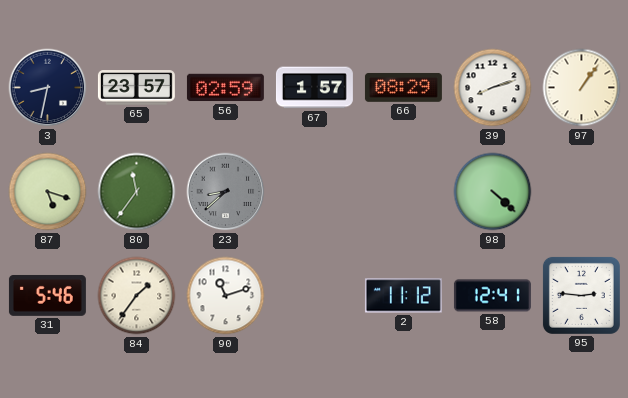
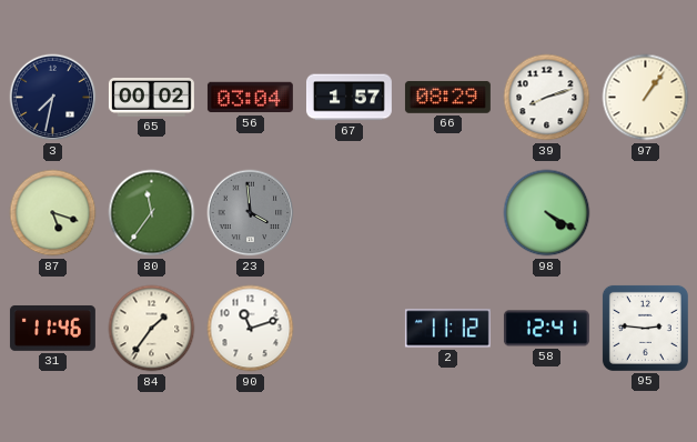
3: 8:32 -> 7:32
65: 23:57 -> 00:02
56: 02:59 -> 03:04
23: 8:38 -> 3:59
98: 4:22 -> 4:20
31: 5:46 -> 11:46
